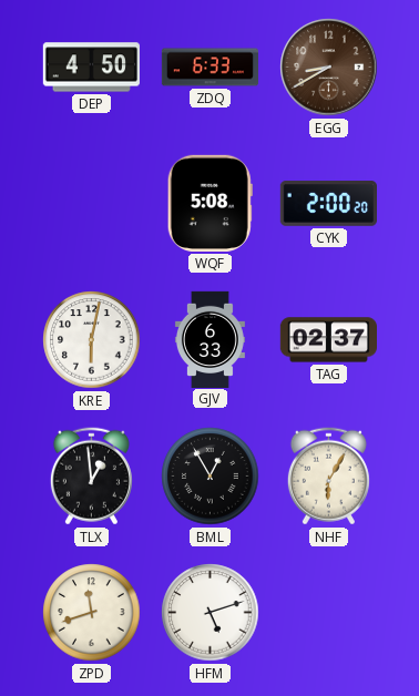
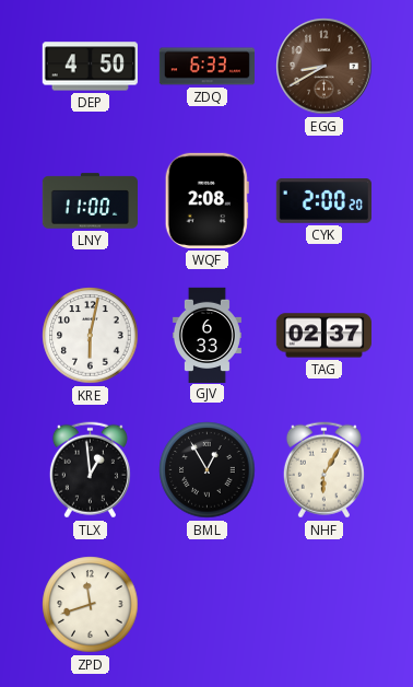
LNY: none -> 11:00
WQF: 5:08 -> 2:08
HFM: 5:12 -> none
